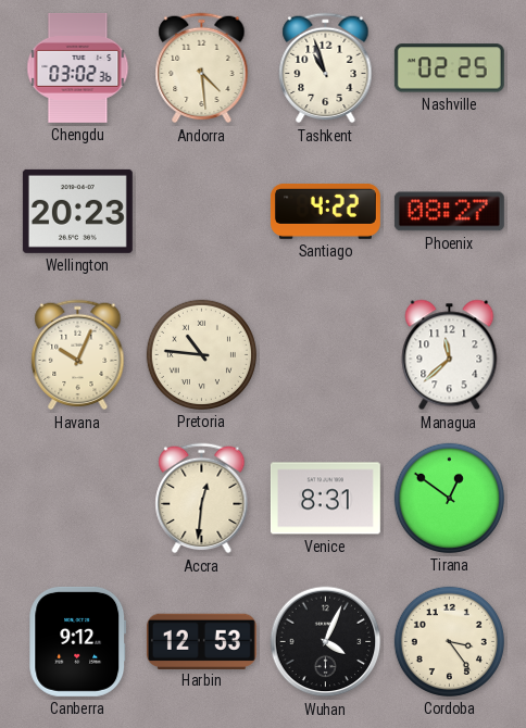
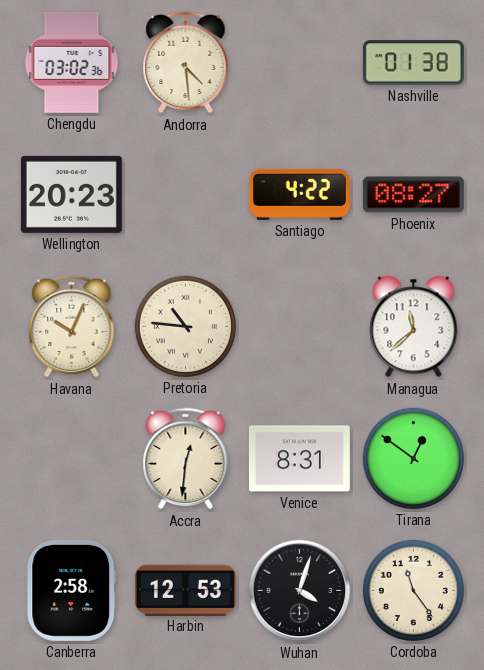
Tashkent: 10:57 -> none
Nashville: 02:25 -> 01:38
Canberra: 9:12 -> 2:58
Wuhan: 4:04 -> 4:03
Cordoba: 3:24 -> 11:24
